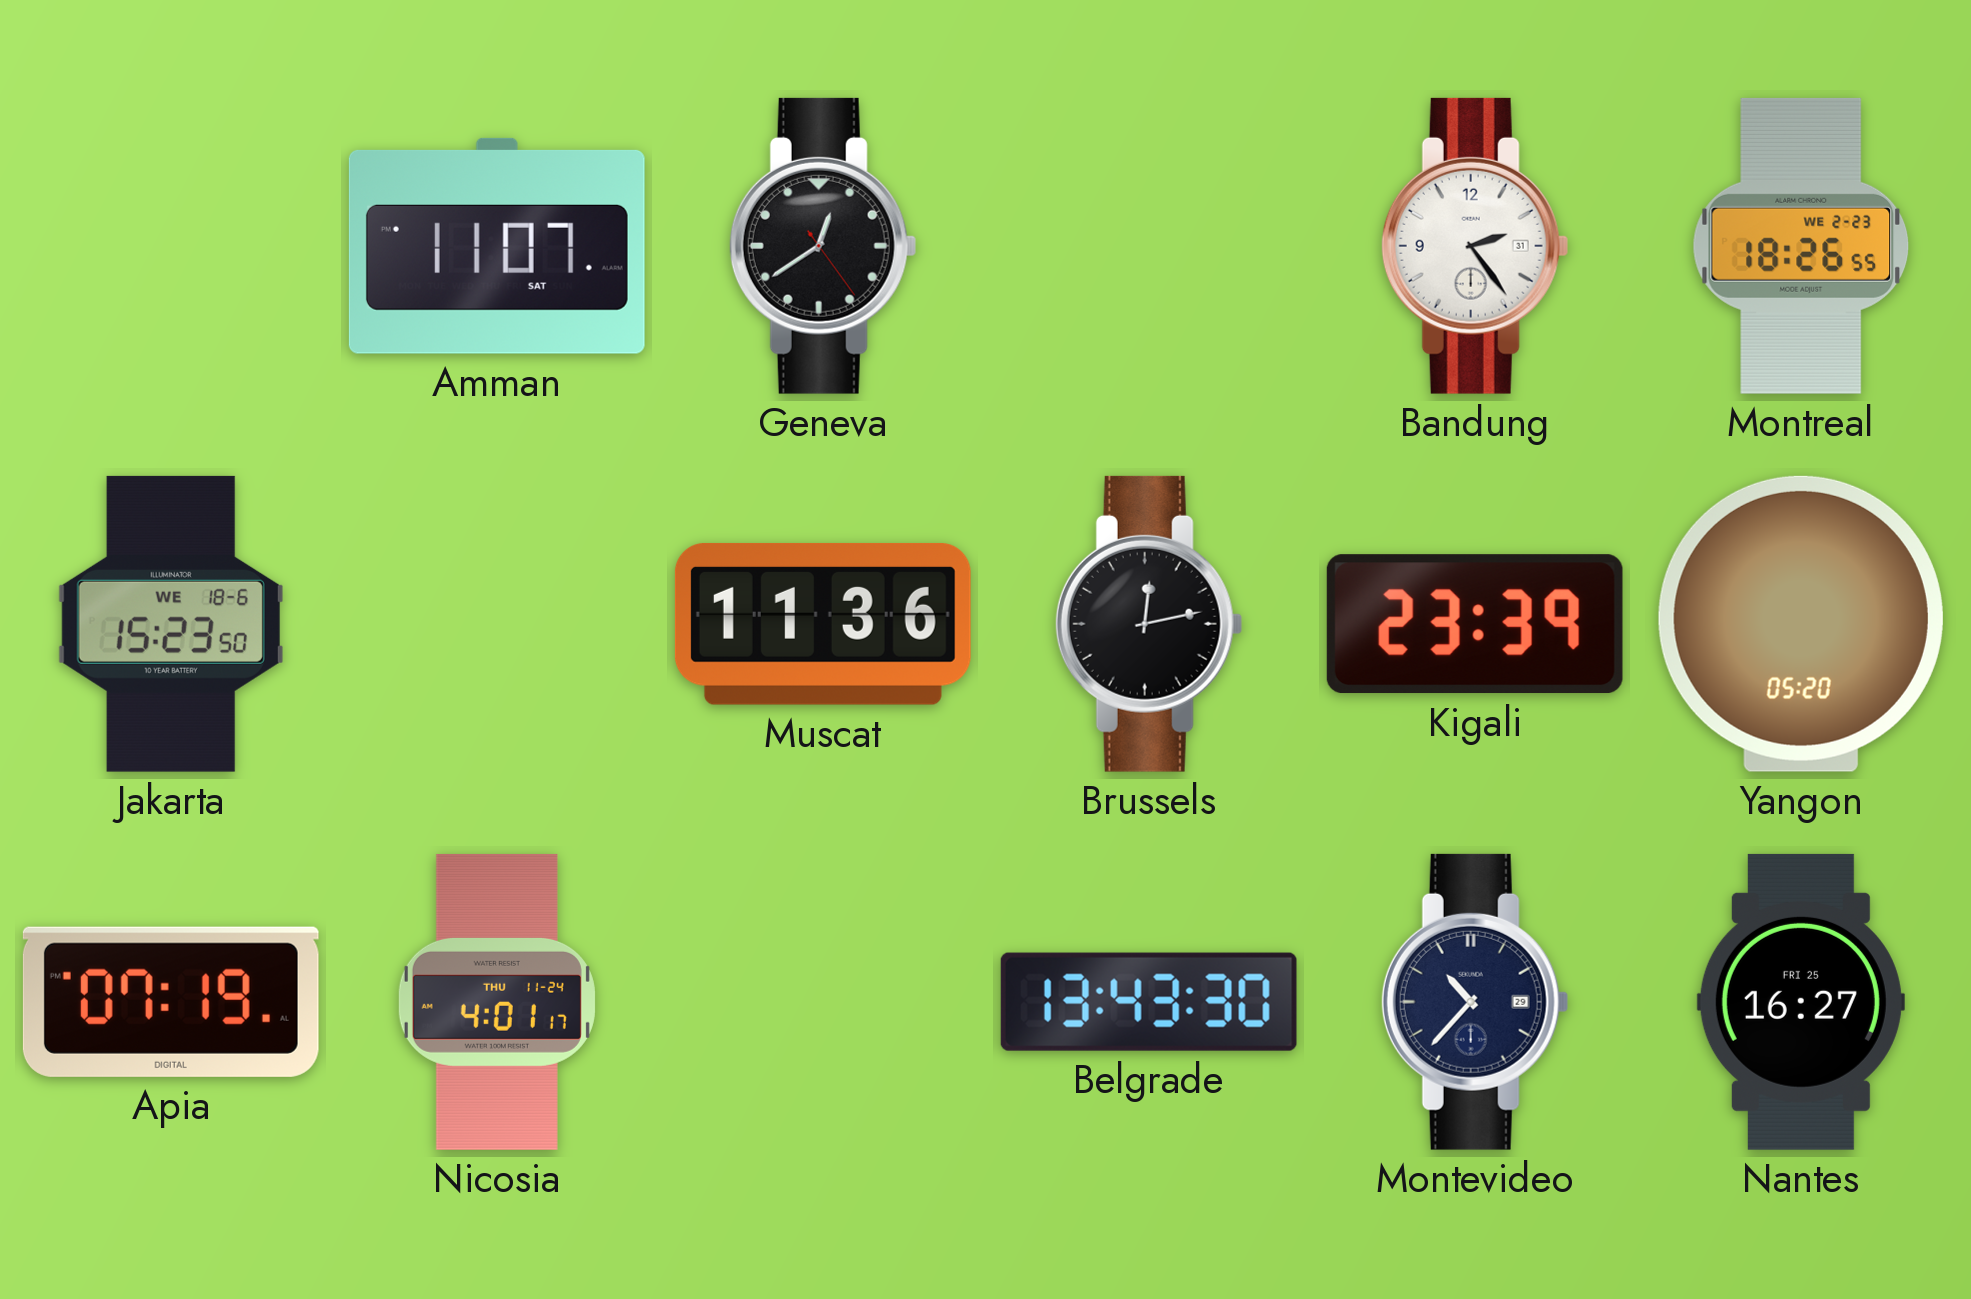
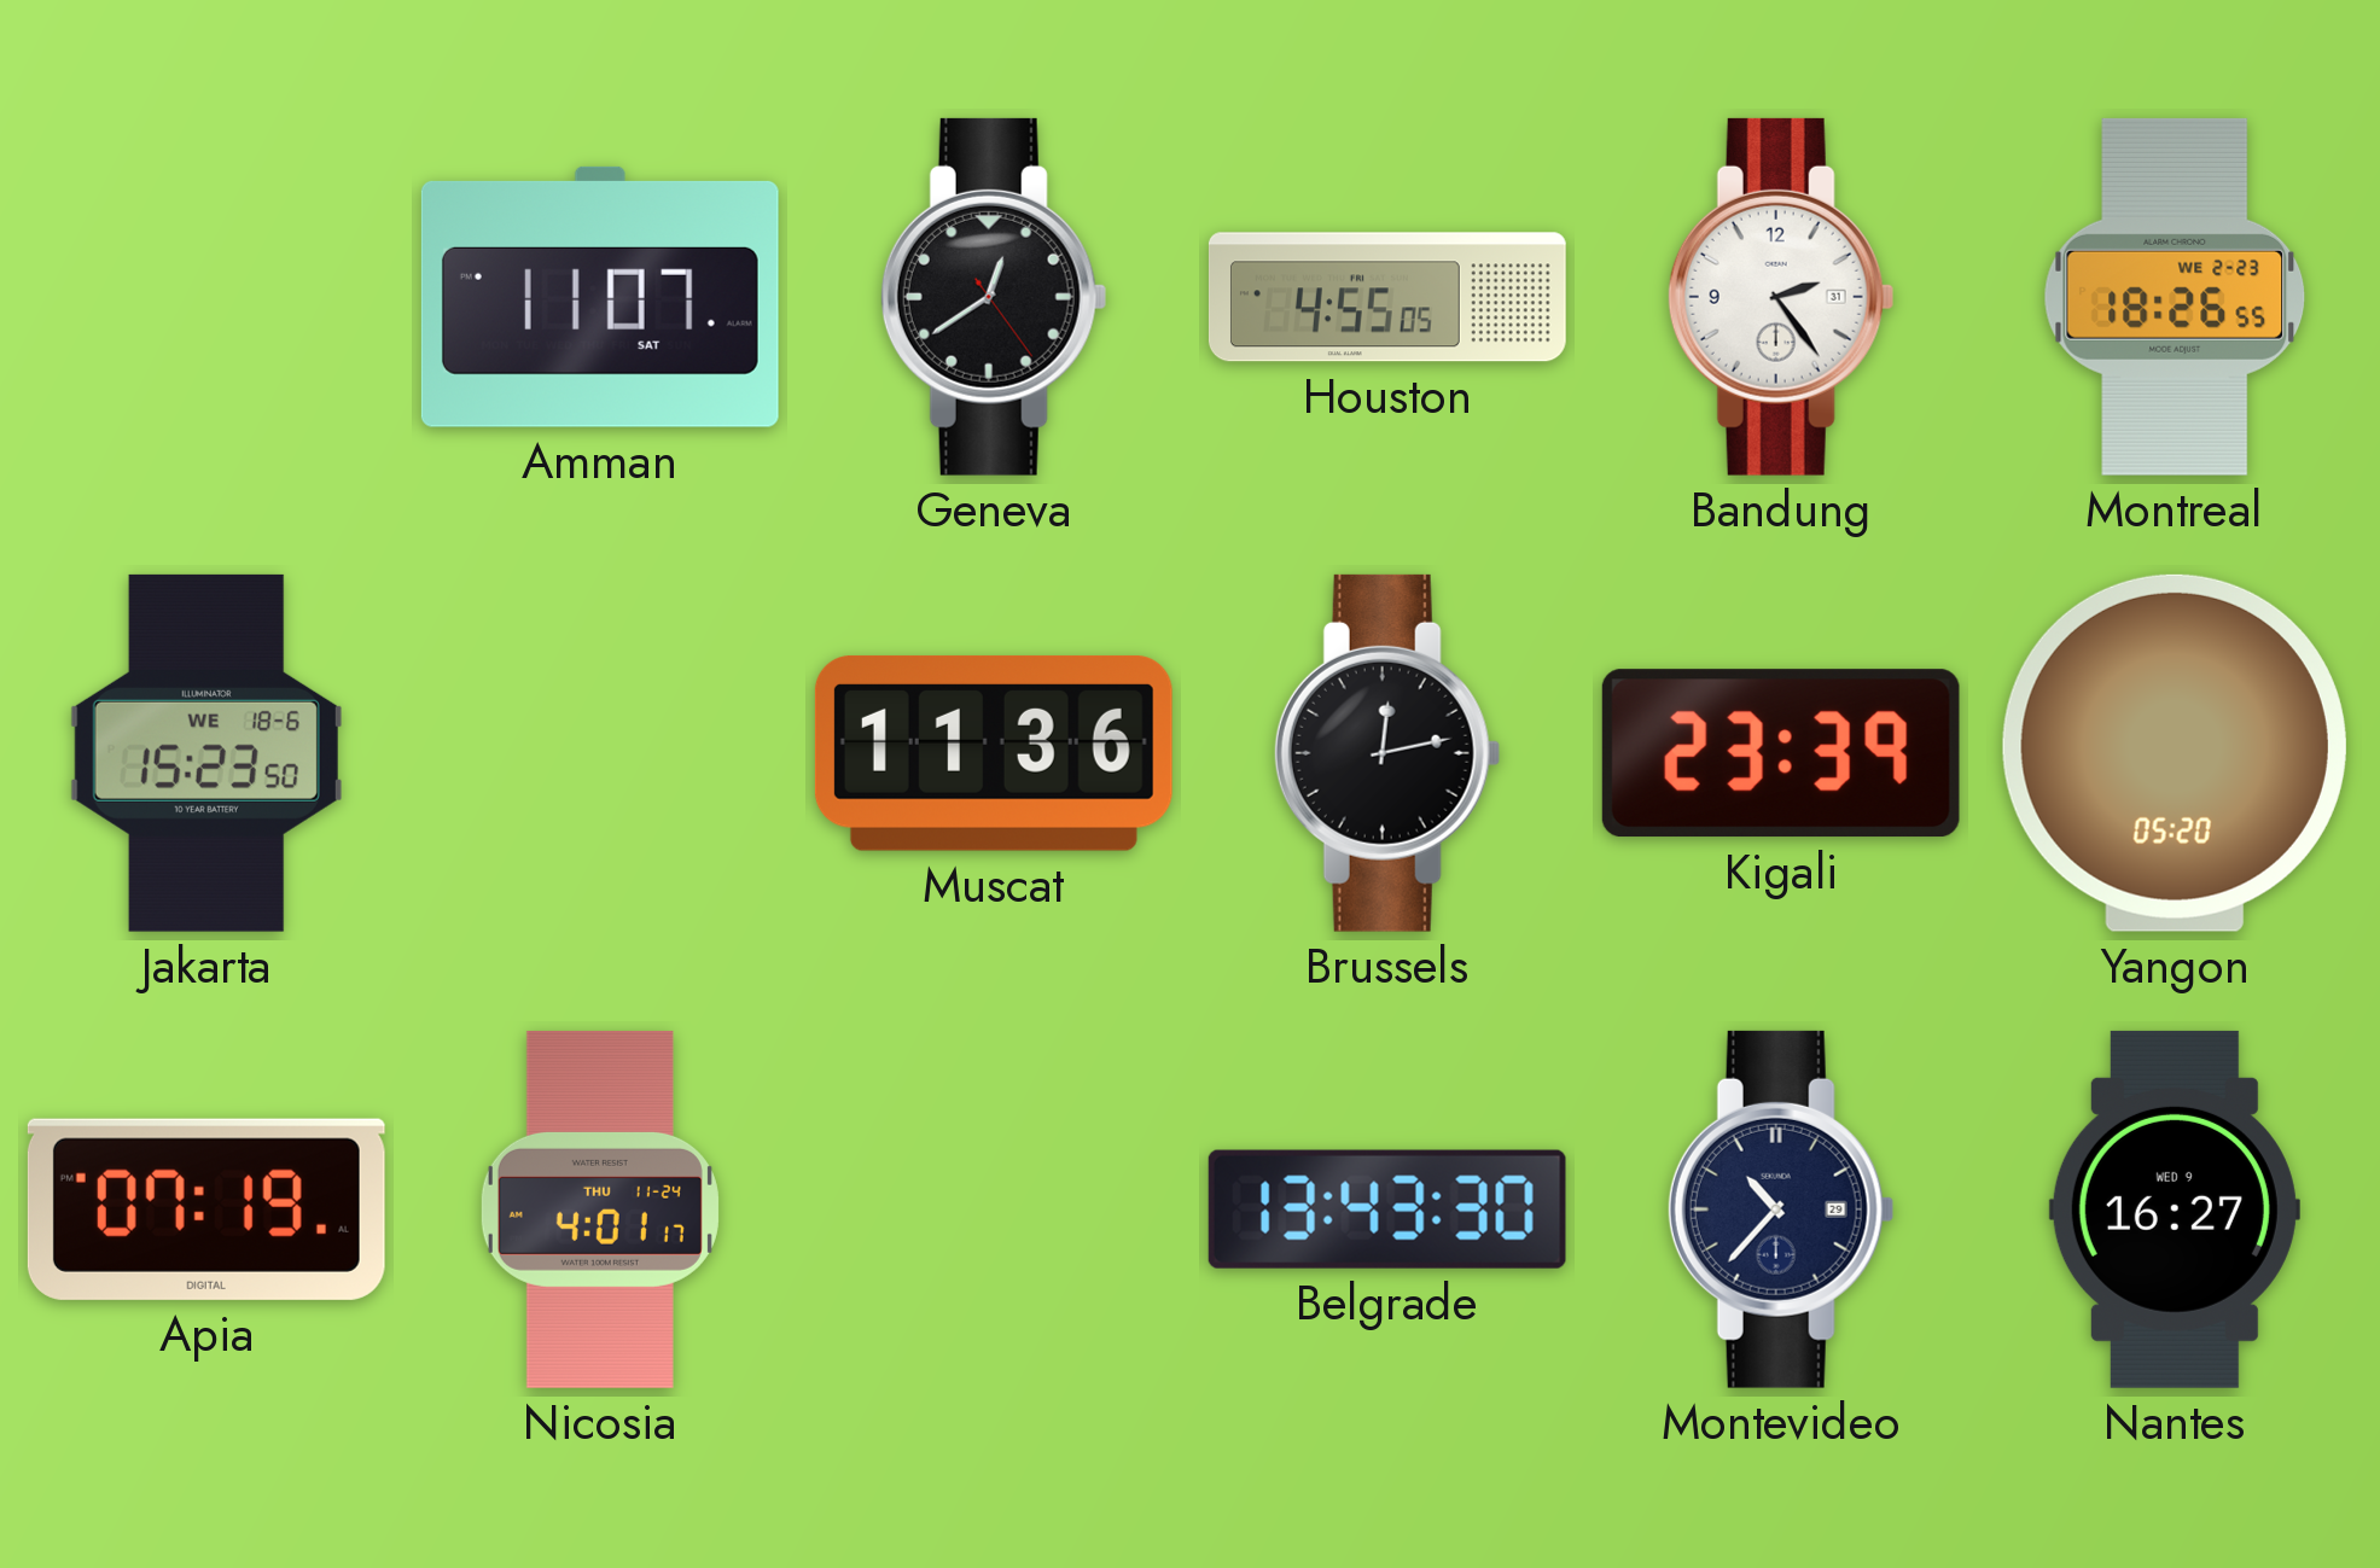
Houston: none -> 4:55
Nantes date: FRI 25 -> WED 9
